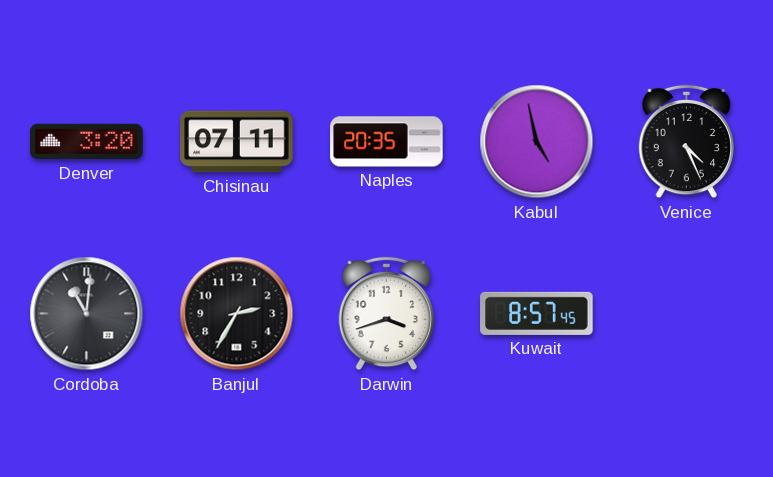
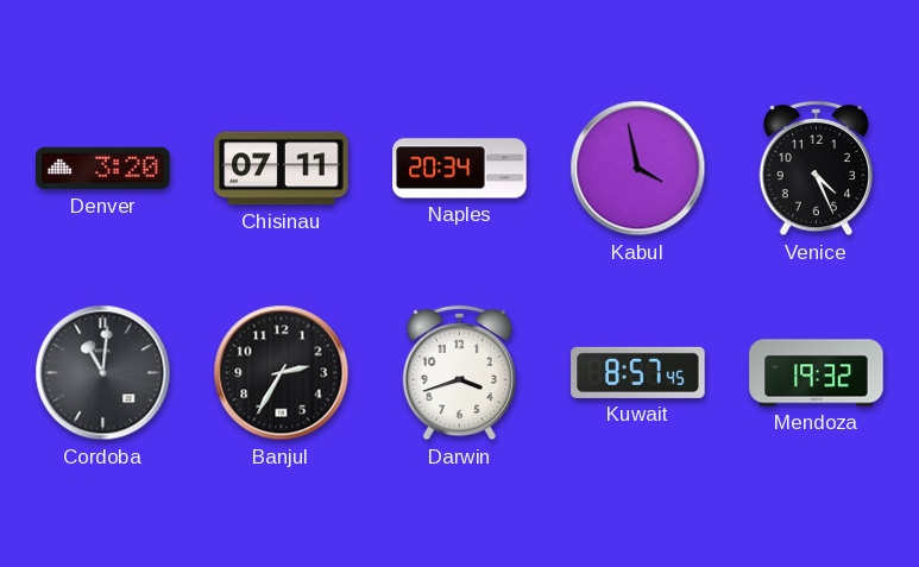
Naples: 20:35 -> 20:34
Kabul: 4:58 -> 3:58
Mendoza: none -> 19:32
